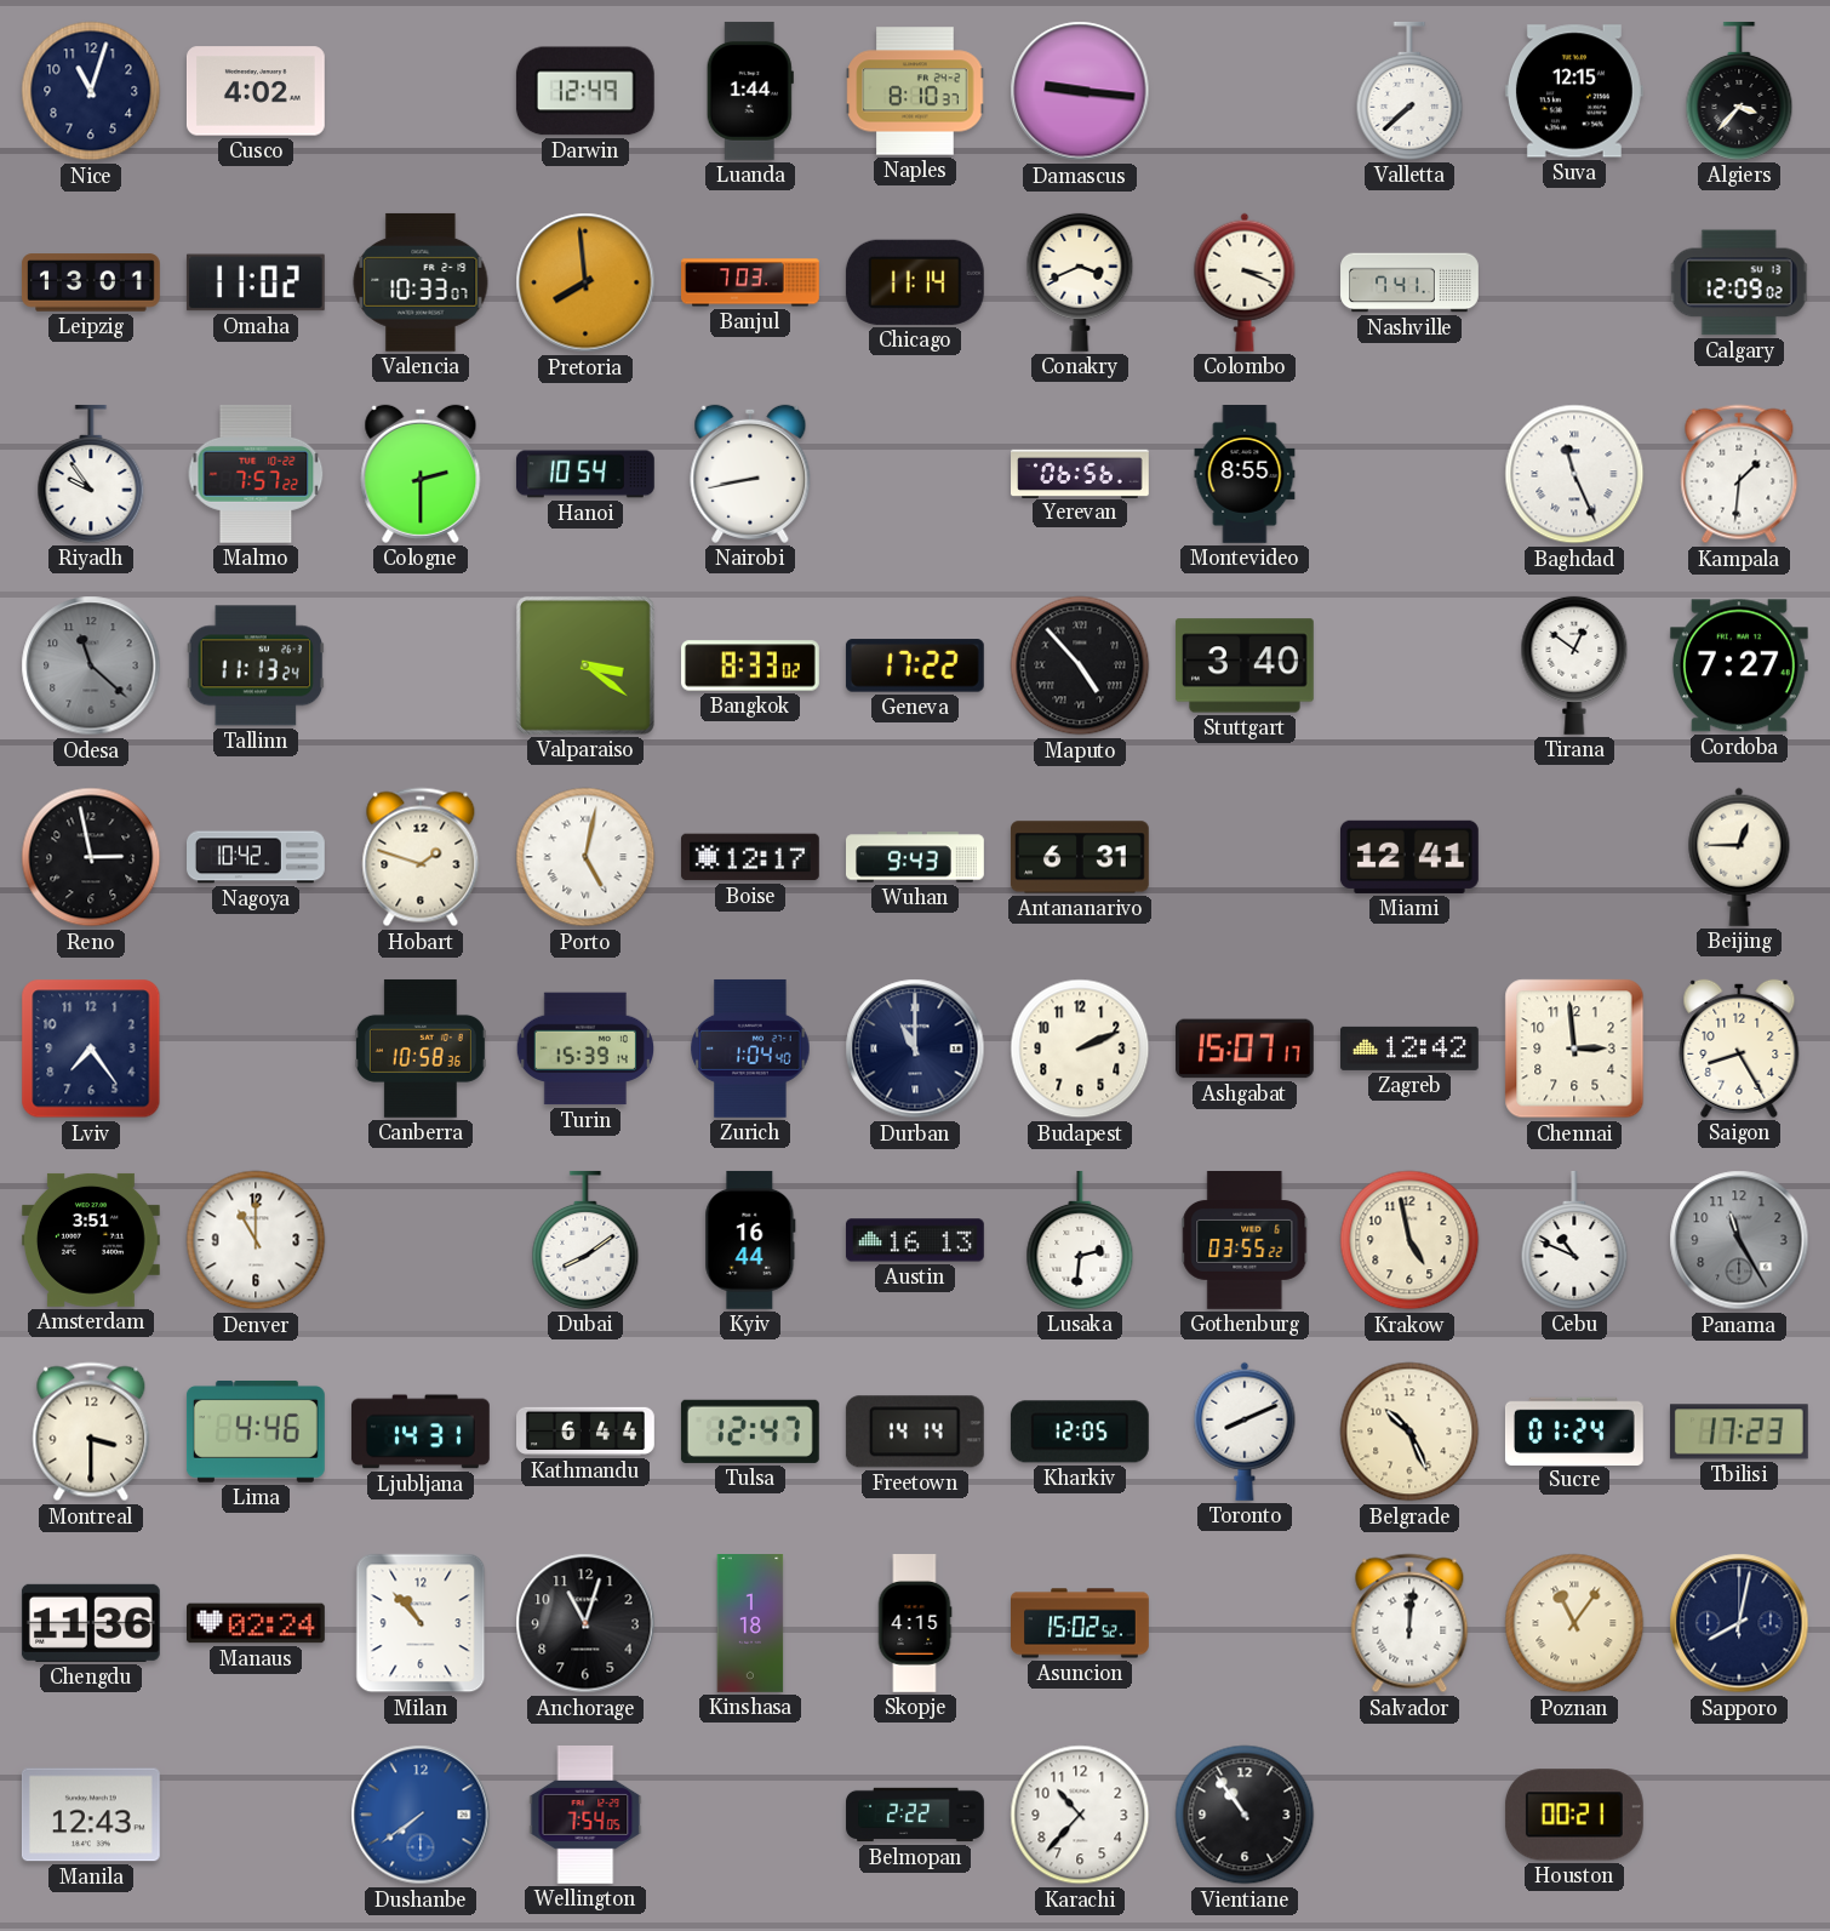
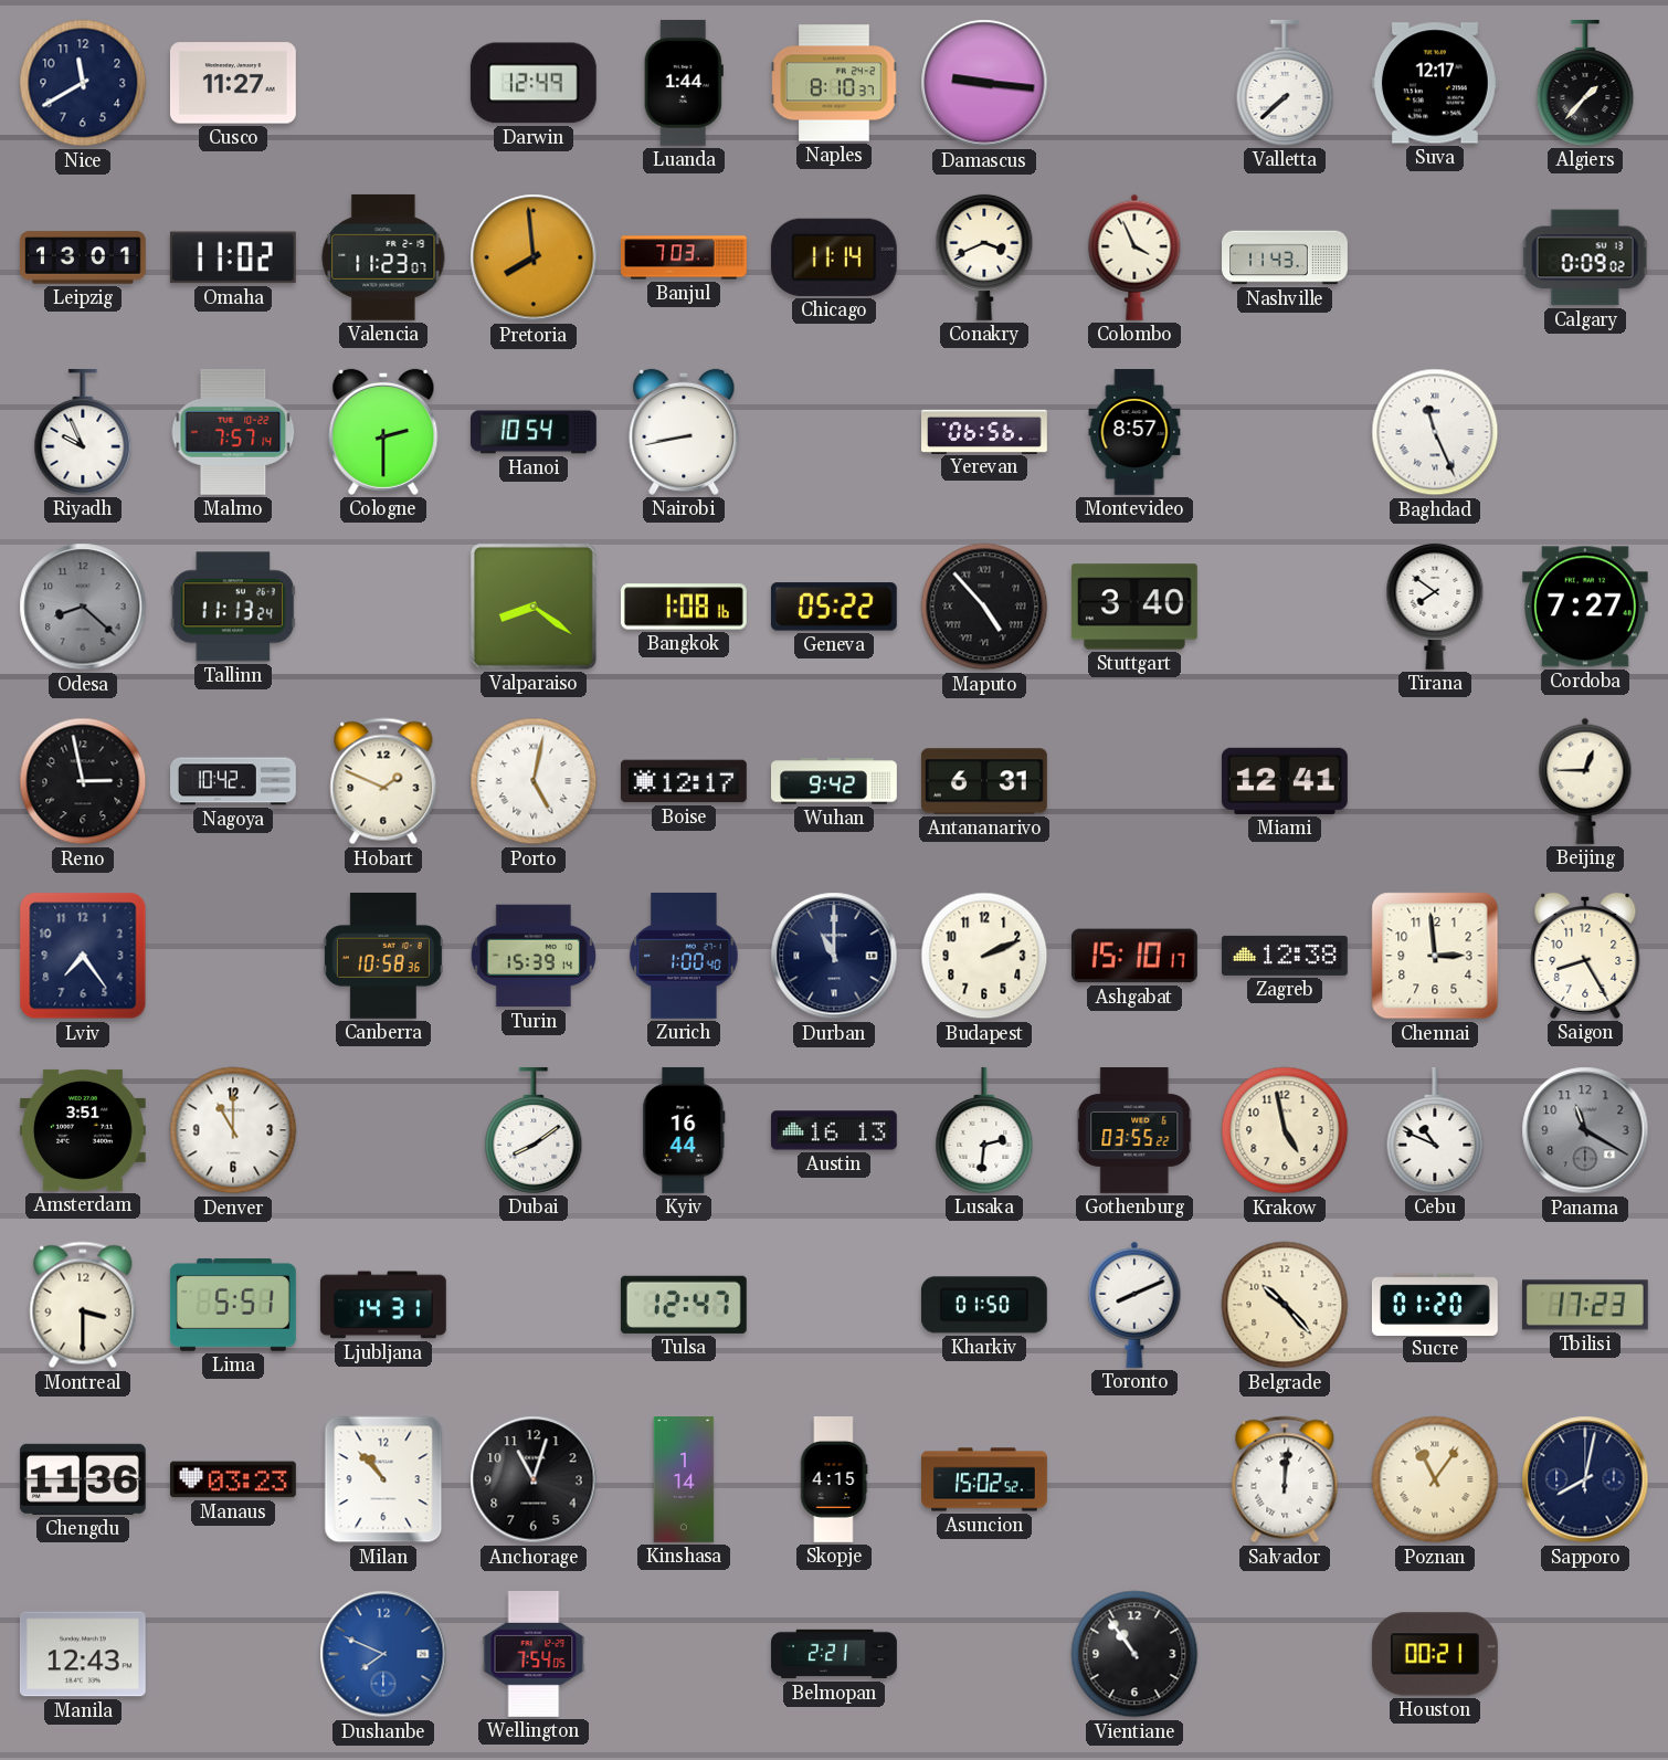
Nice: 11:03 -> 11:40
Cusco: 4:02 -> 11:27
Suva: 12:15 -> 12:17
Algiers: 3:37 -> 1:37
Valencia: 10:33 -> 11:23
Colombo: 3:19 -> 3:56
Nashville: 7:41 -> 11:43
Calgary: 12:09 -> 0:09
Riyadh: 9:54 -> 9:56
Malmo: 7:57:22 -> 7:57:14
Montevideo: 8:55 -> 8:57
Kampala: 1:31 -> none
Odesa: 11:22 -> 8:22
Valparaiso: 3:21 -> 8:21
Bangkok: 8:33 -> 1:08
Geneva: 17:22 -> 05:22
Tirana: 12:51 -> 7:51
Hobart: 1:48 -> 1:49
Wuhan: 9:43 -> 9:42
Zurich: 1:04 -> 1:00
Ashgabat: 15:07 -> 15:10
Zagreb: 12:42 -> 12:38
Panama: 11:25 -> 11:20
Lima: 4:46 -> 5:51
Kathmandu: 6:44 -> none
Freetown: 14:14 -> none
Kharkiv: 12:05 -> 01:50
Belgrade: 10:26 -> 10:23
Sucre: 01:24 -> 01:20
Manaus: 02:24 -> 03:23
Kinshasa: 1:18 -> 1:14
Dushanbe: 7:39 -> 7:49
Belmopan: 2:22 -> 2:21
Karachi: 10:37 -> none
